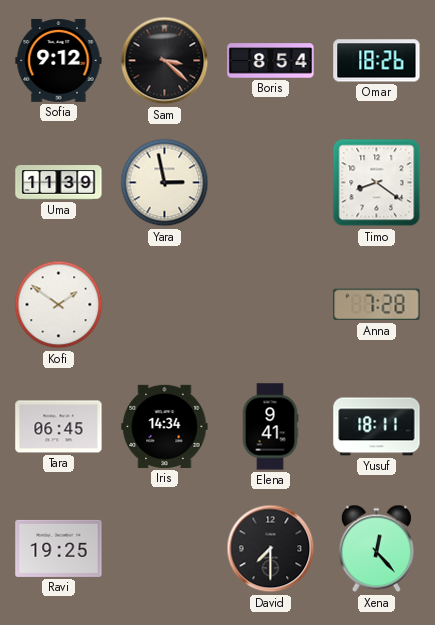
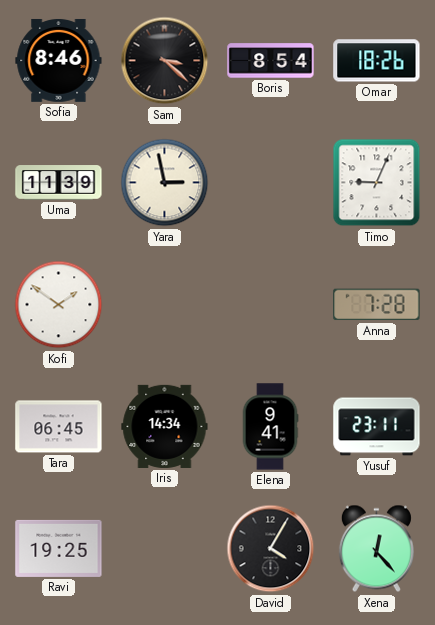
Sofia: 9:12 -> 8:46
Timo: 8:21 -> 9:04
Yusuf: 18:11 -> 23:11
David: 7:30 -> 4:05
